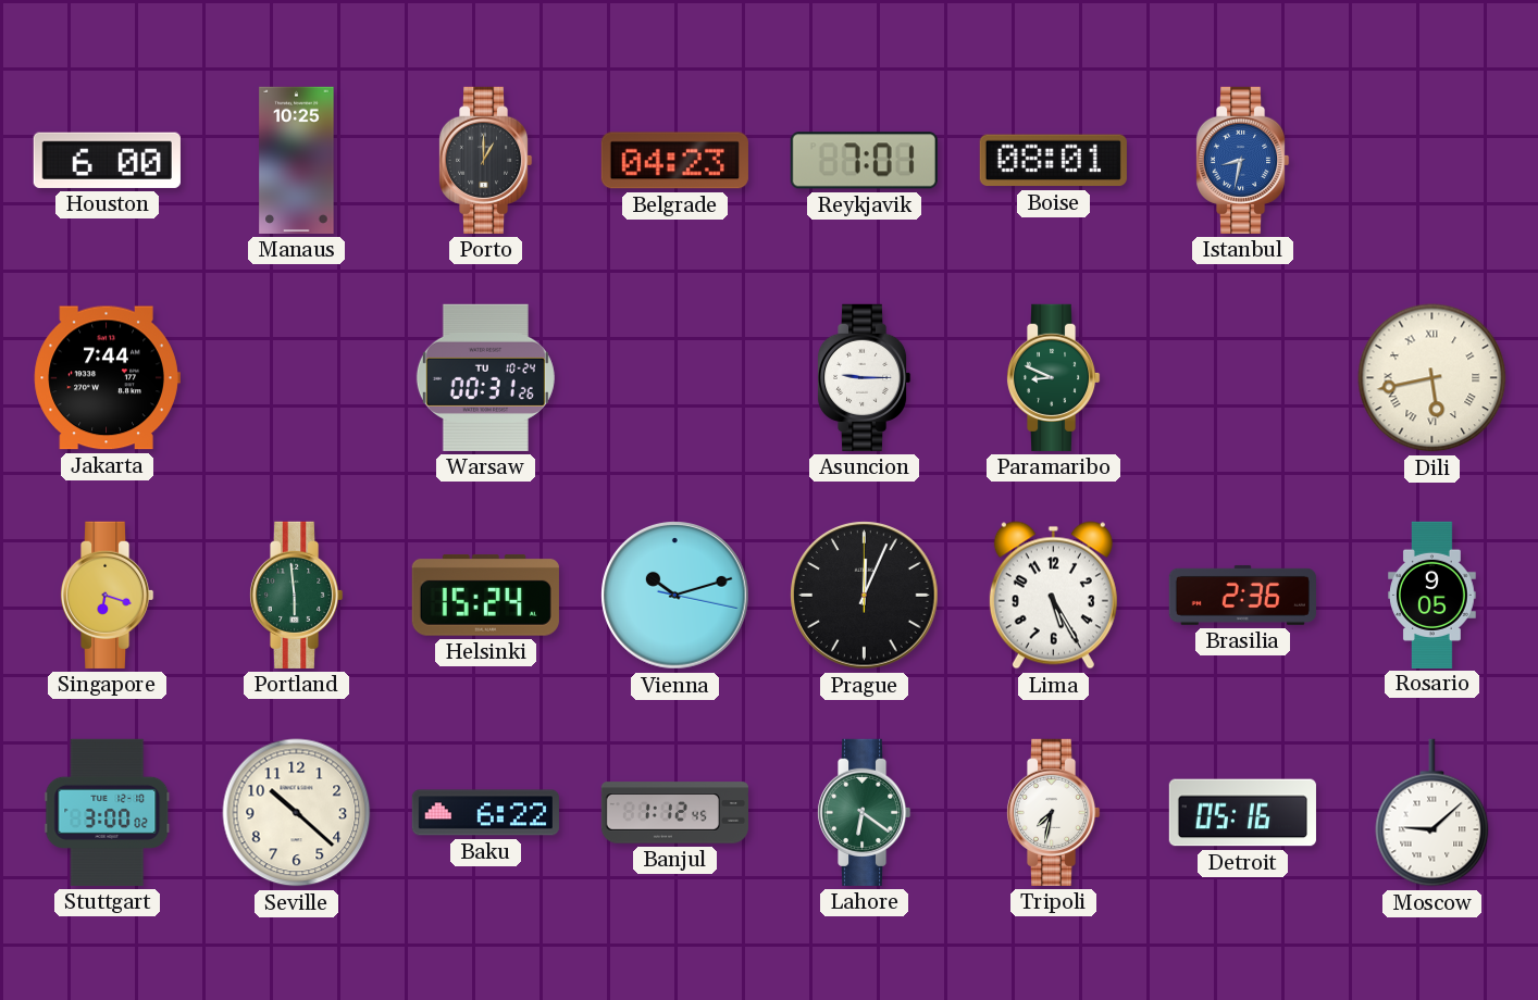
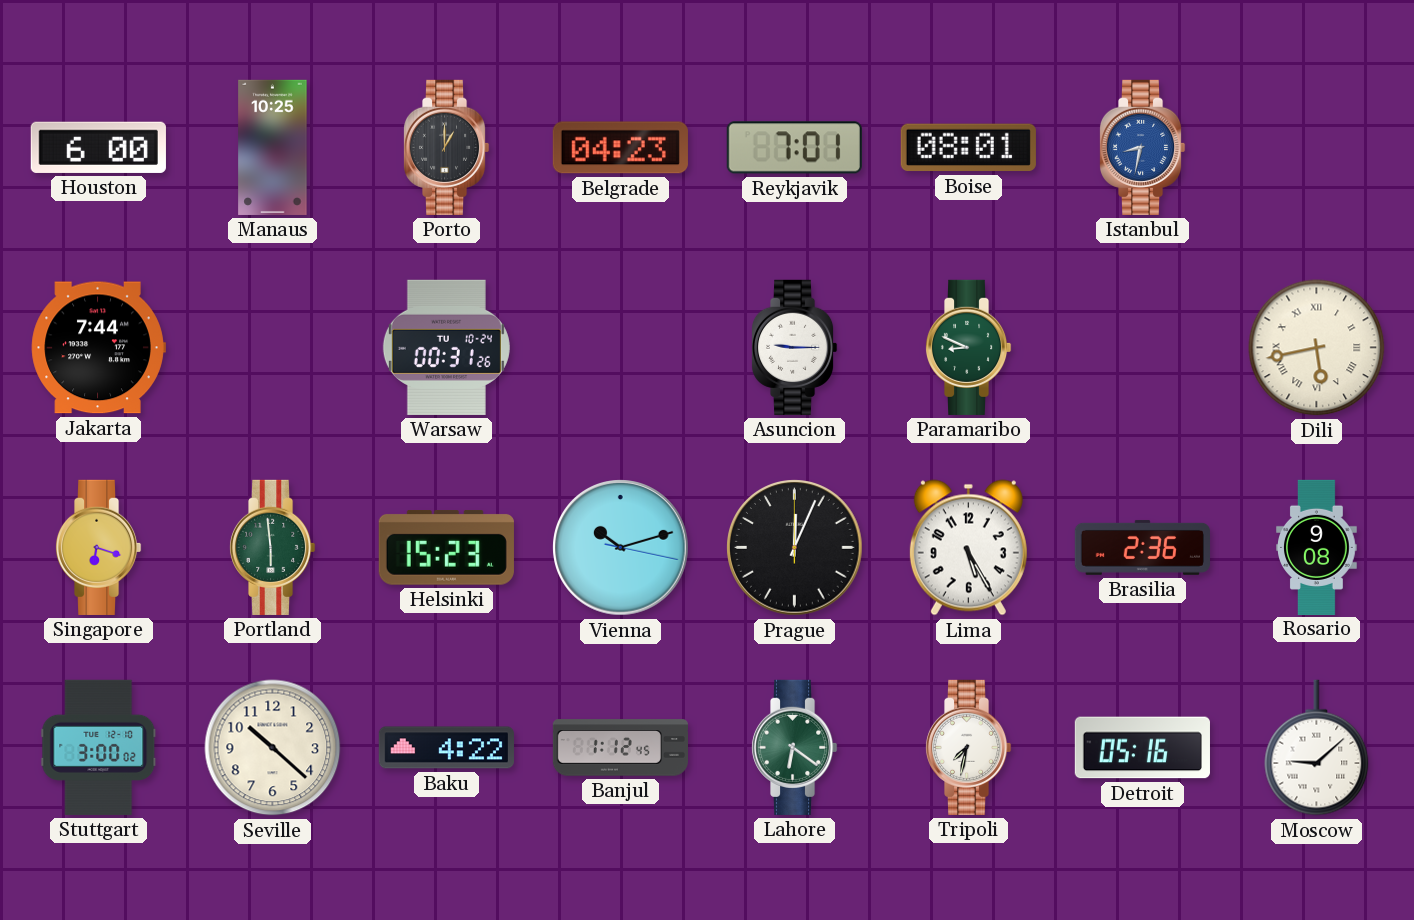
Helsinki: 15:24 -> 15:23
Rosario: 9:05 -> 9:08
Baku: 6:22 -> 4:22
